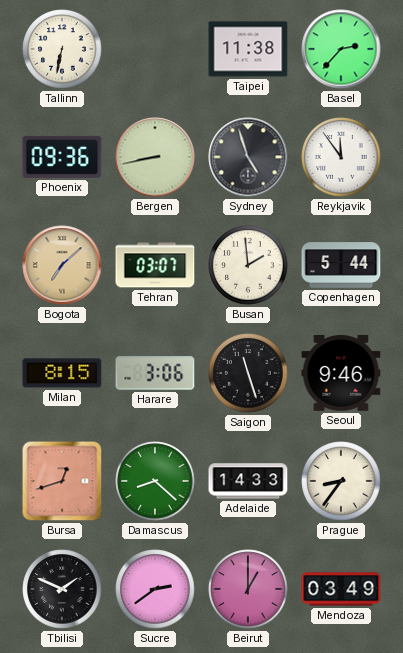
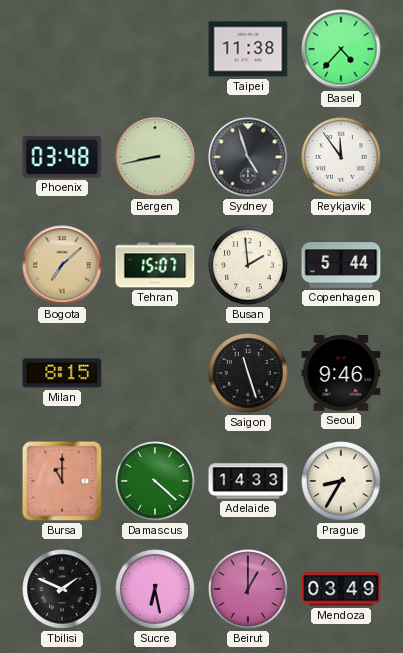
Tallinn: 6:32 -> none
Basel: 2:37 -> 4:37
Phoenix: 09:36 -> 03:48
Tehran: 03:07 -> 15:07
Harare: 3:06 -> none
Bursa: 12:42 -> 11:00
Damascus: 8:22 -> 4:22
Prague: 8:36 -> 8:35
Sucre: 2:39 -> 6:28
